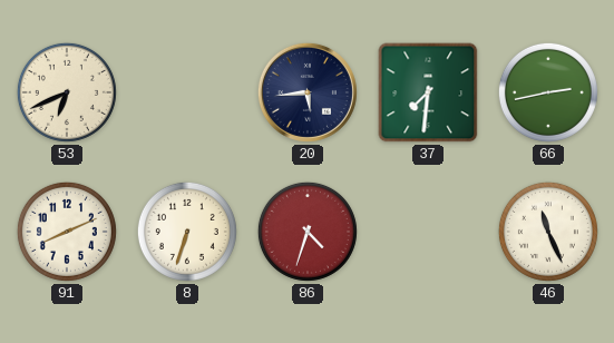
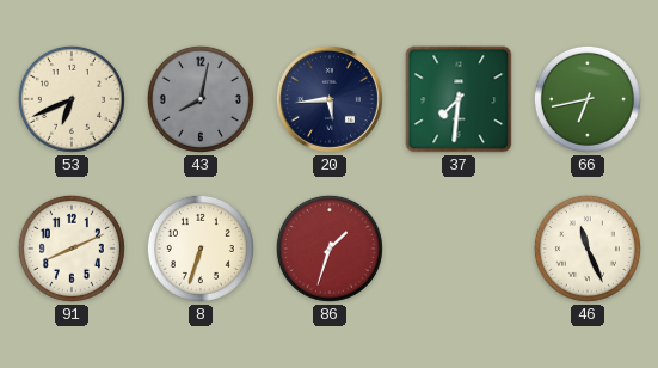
43: none -> 8:02
66: 2:43 -> 6:43
86: 4:33 -> 1:33
